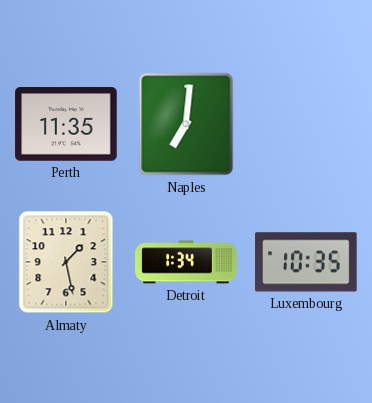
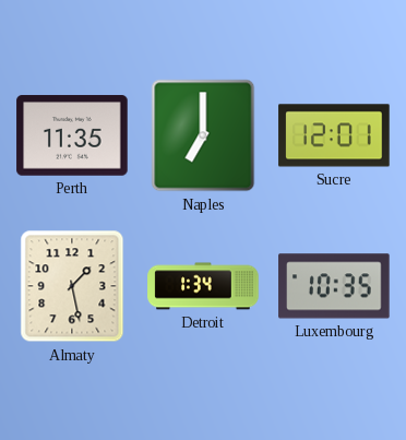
Naples: 7:01 -> 7:00
Sucre: none -> 12:01
